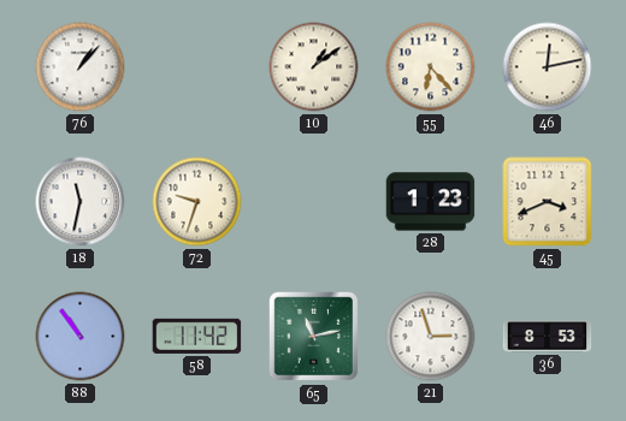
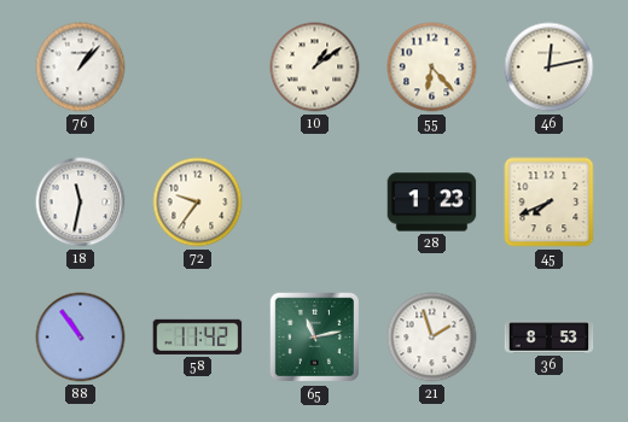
72: 9:33 -> 9:36
45: 3:41 -> 7:41
21: 2:57 -> 1:57
